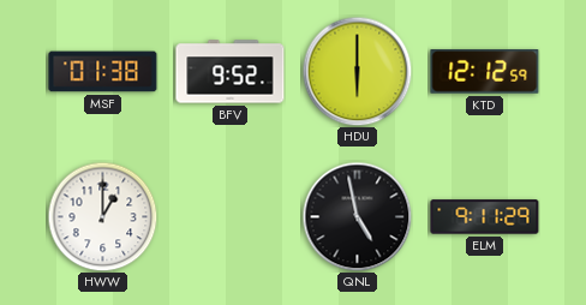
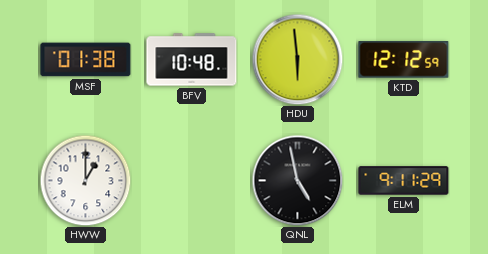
BFV: 9:52 -> 10:48
HDU: 6:00 -> 5:59
